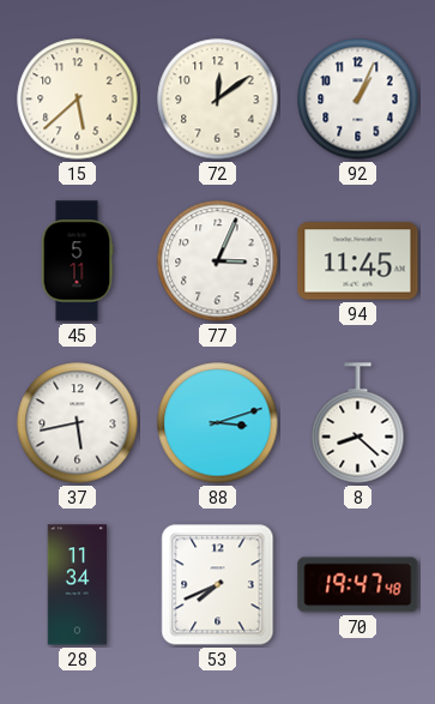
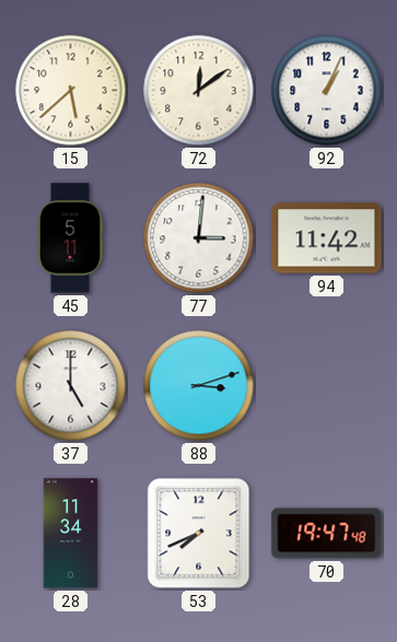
77: 3:04 -> 3:01
94: 11:45 -> 11:42
37: 5:43 -> 5:00
8: 8:22 -> none
